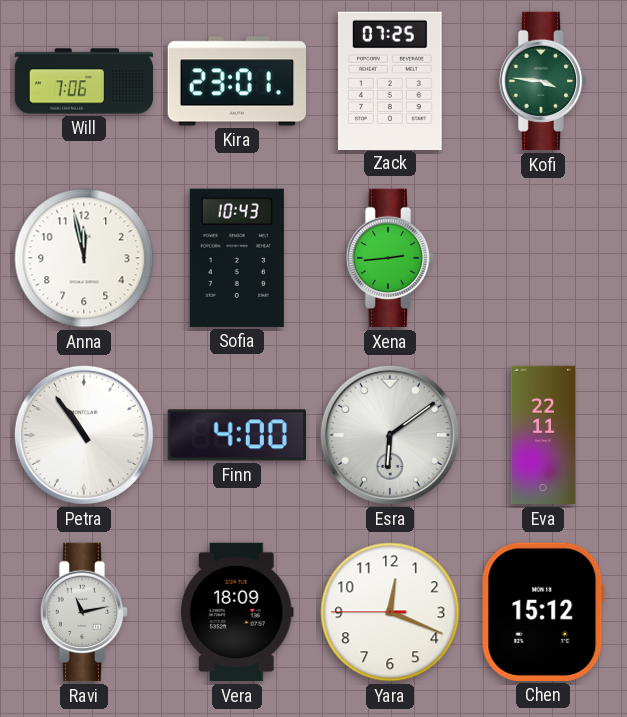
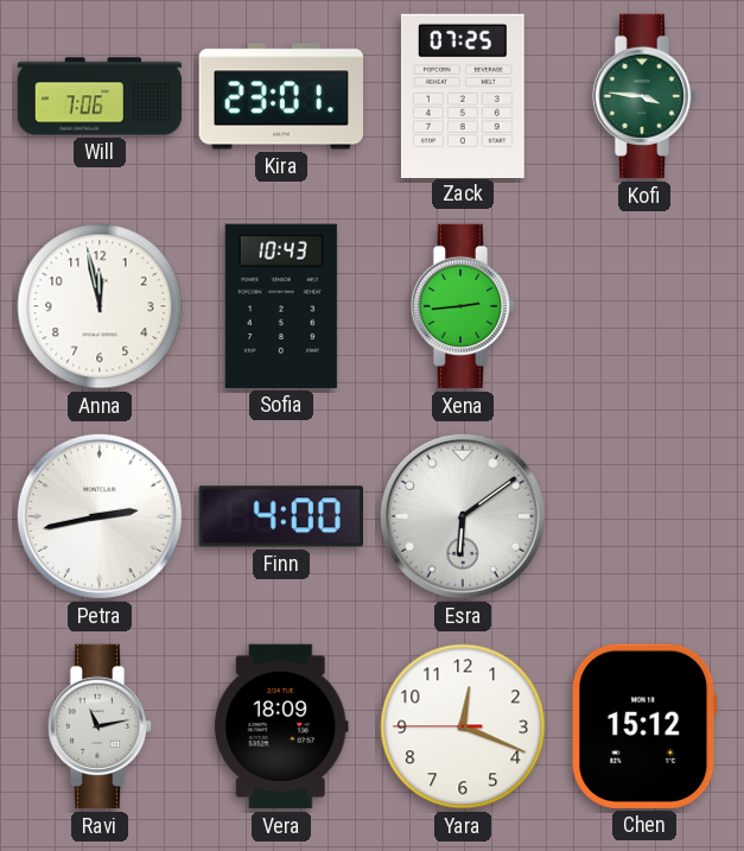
Petra: 10:54 -> 2:43
Eva: 22:11 -> none
